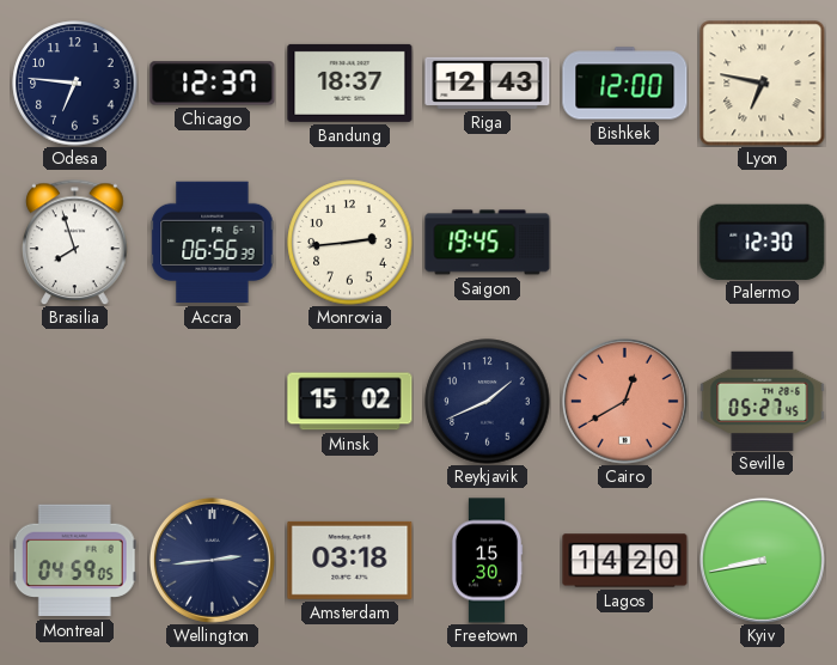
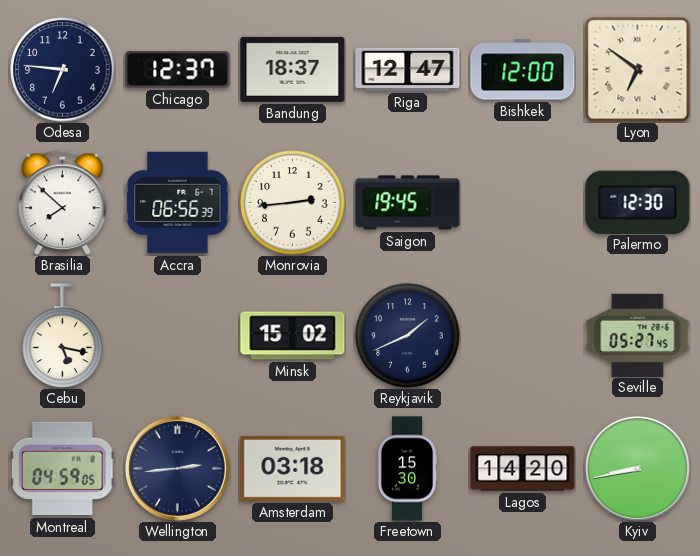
Riga: 12:43 -> 12:47
Lyon: 6:47 -> 6:51
Brasilia: 7:57 -> 7:52
Cebu: none -> 5:17
Cairo: 12:40 -> none
